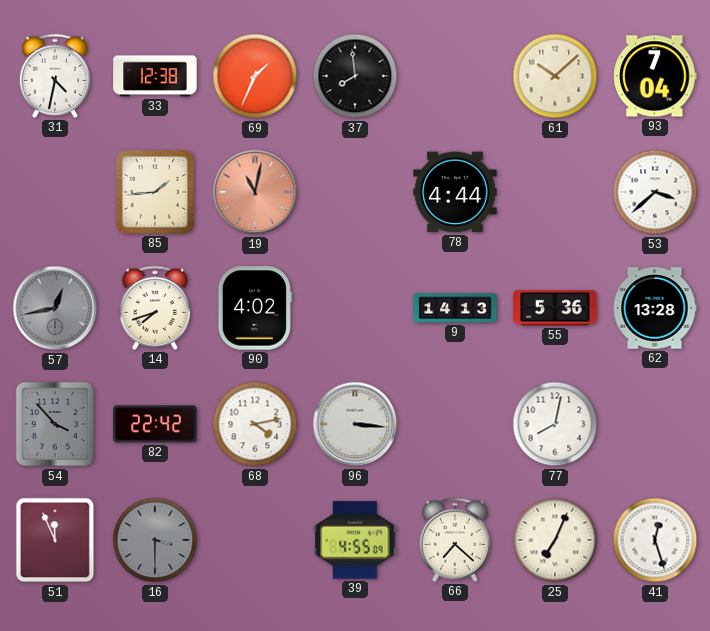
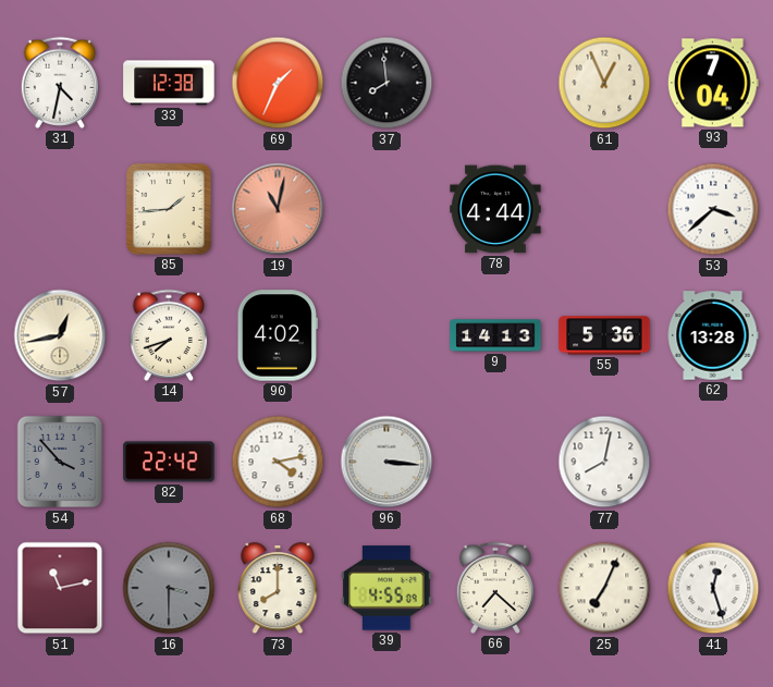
61: 10:08 -> 12:56
57 dial: grey -> cream
51: 11:56 -> 11:13
73: none -> 8:00
